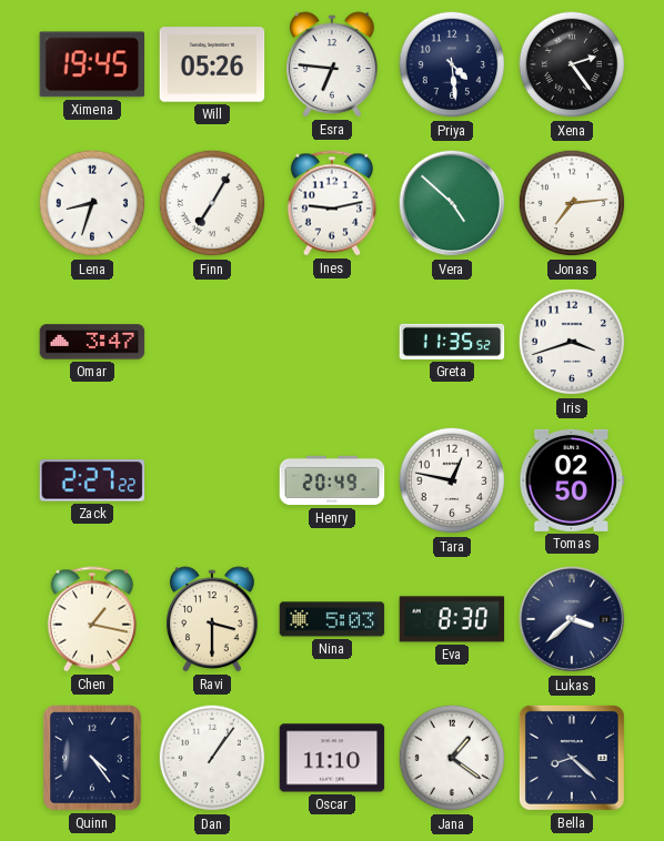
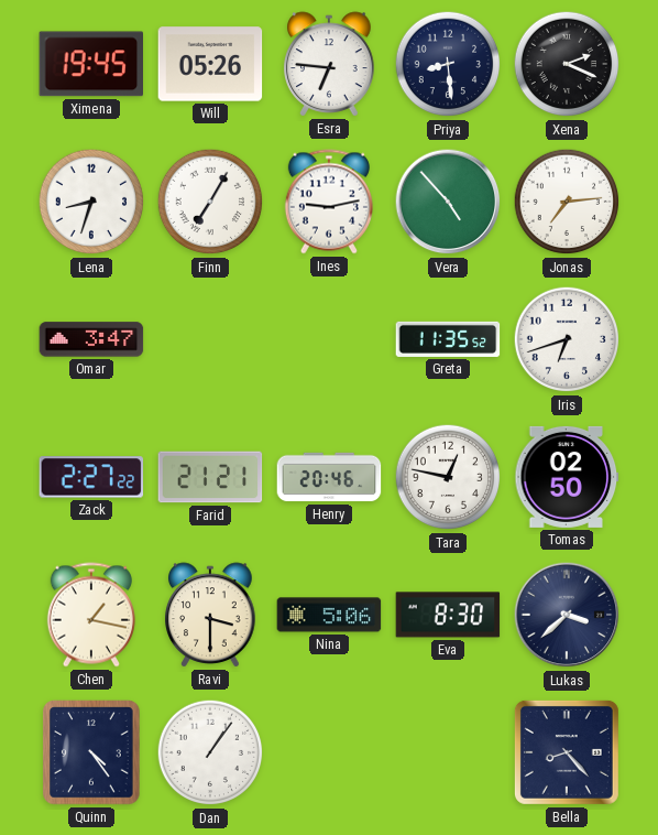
Priya: 4:29 -> 8:29
Xena: 2:24 -> 2:19
Vera: 4:52 -> 4:53
Iris: 3:42 -> 6:42
Farid: none -> 21:21
Henry: 20:49 -> 20:46
Nina: 5:03 -> 5:06
Oscar: 11:10 -> none
Jana: 1:21 -> none
Bella: 8:22 -> 8:23
